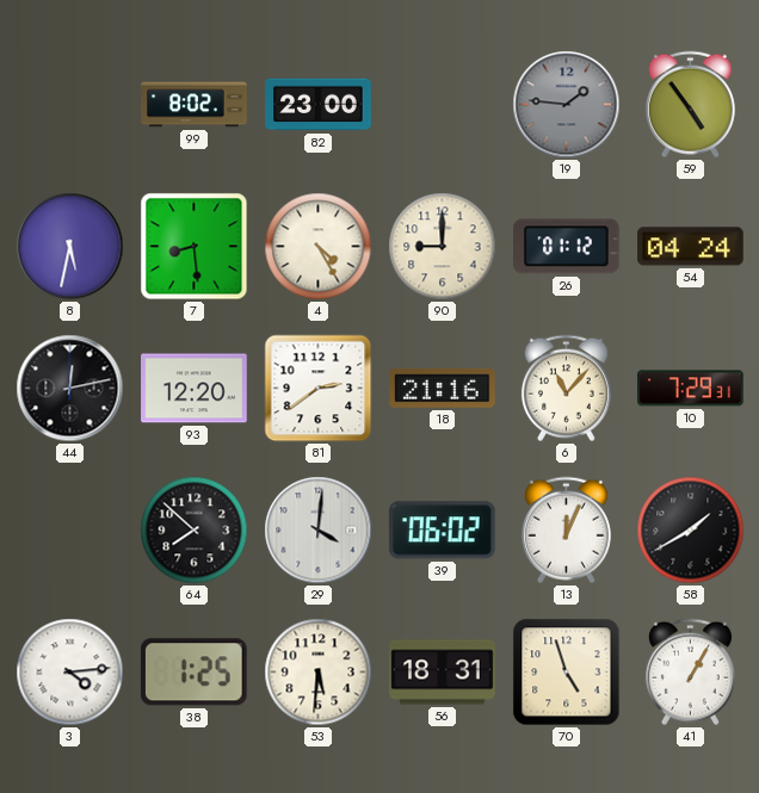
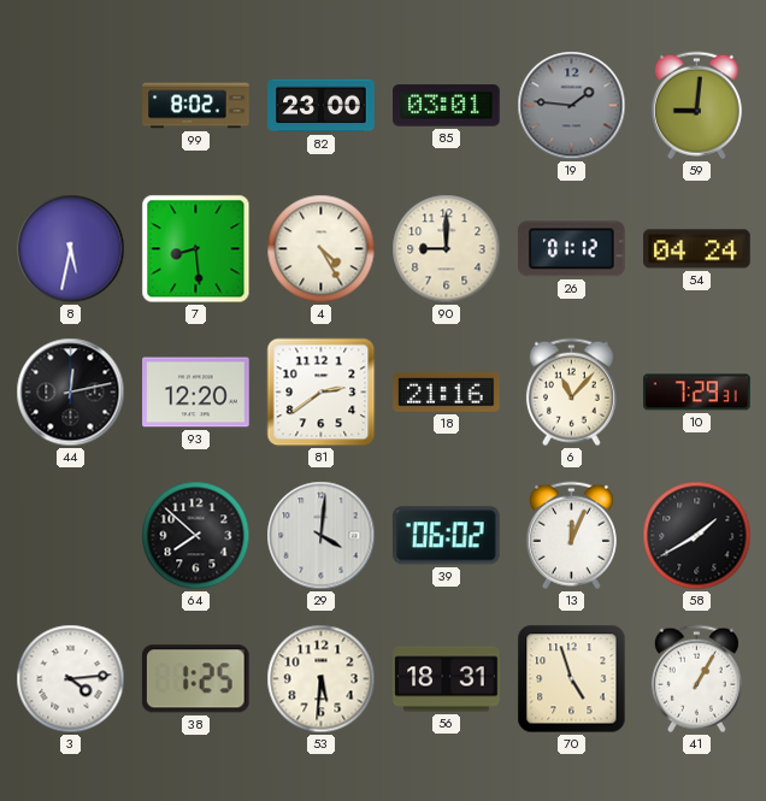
85: none -> 03:01
59: 4:54 -> 9:01
